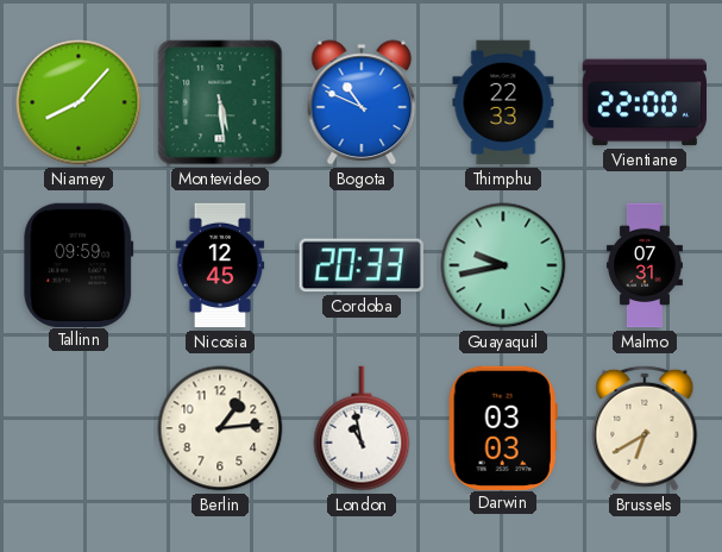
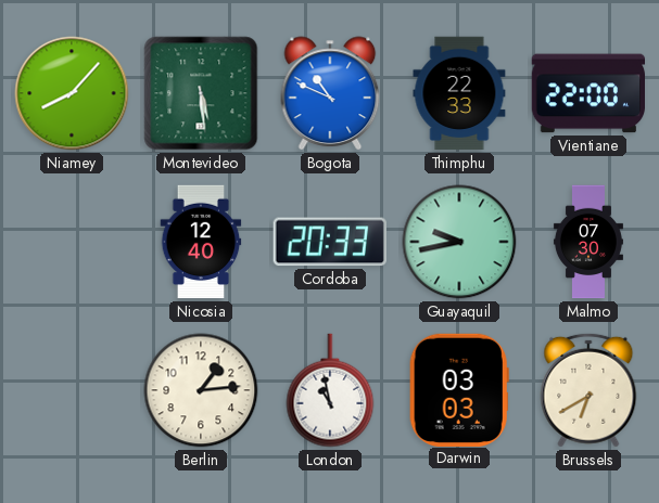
Tallinn: 09:59 -> none
Nicosia: 12:45 -> 12:40
Malmo: 07:31 -> 07:30
